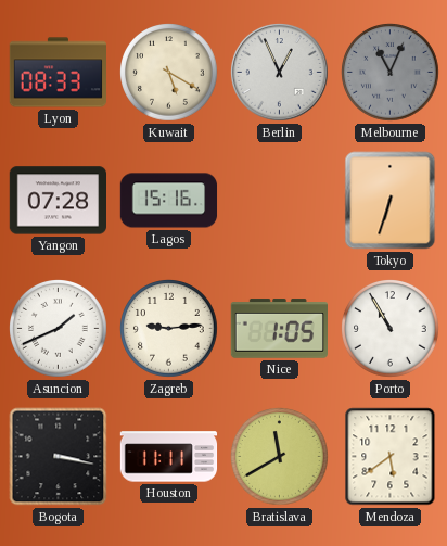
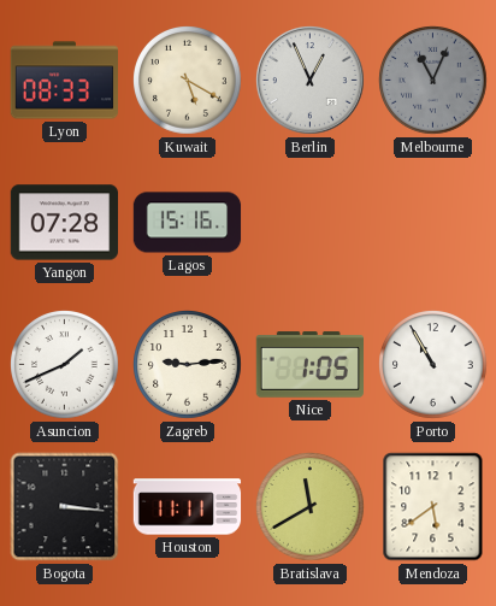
Tokyo: 6:33 -> none
Bogota: 3:17 -> 3:16
